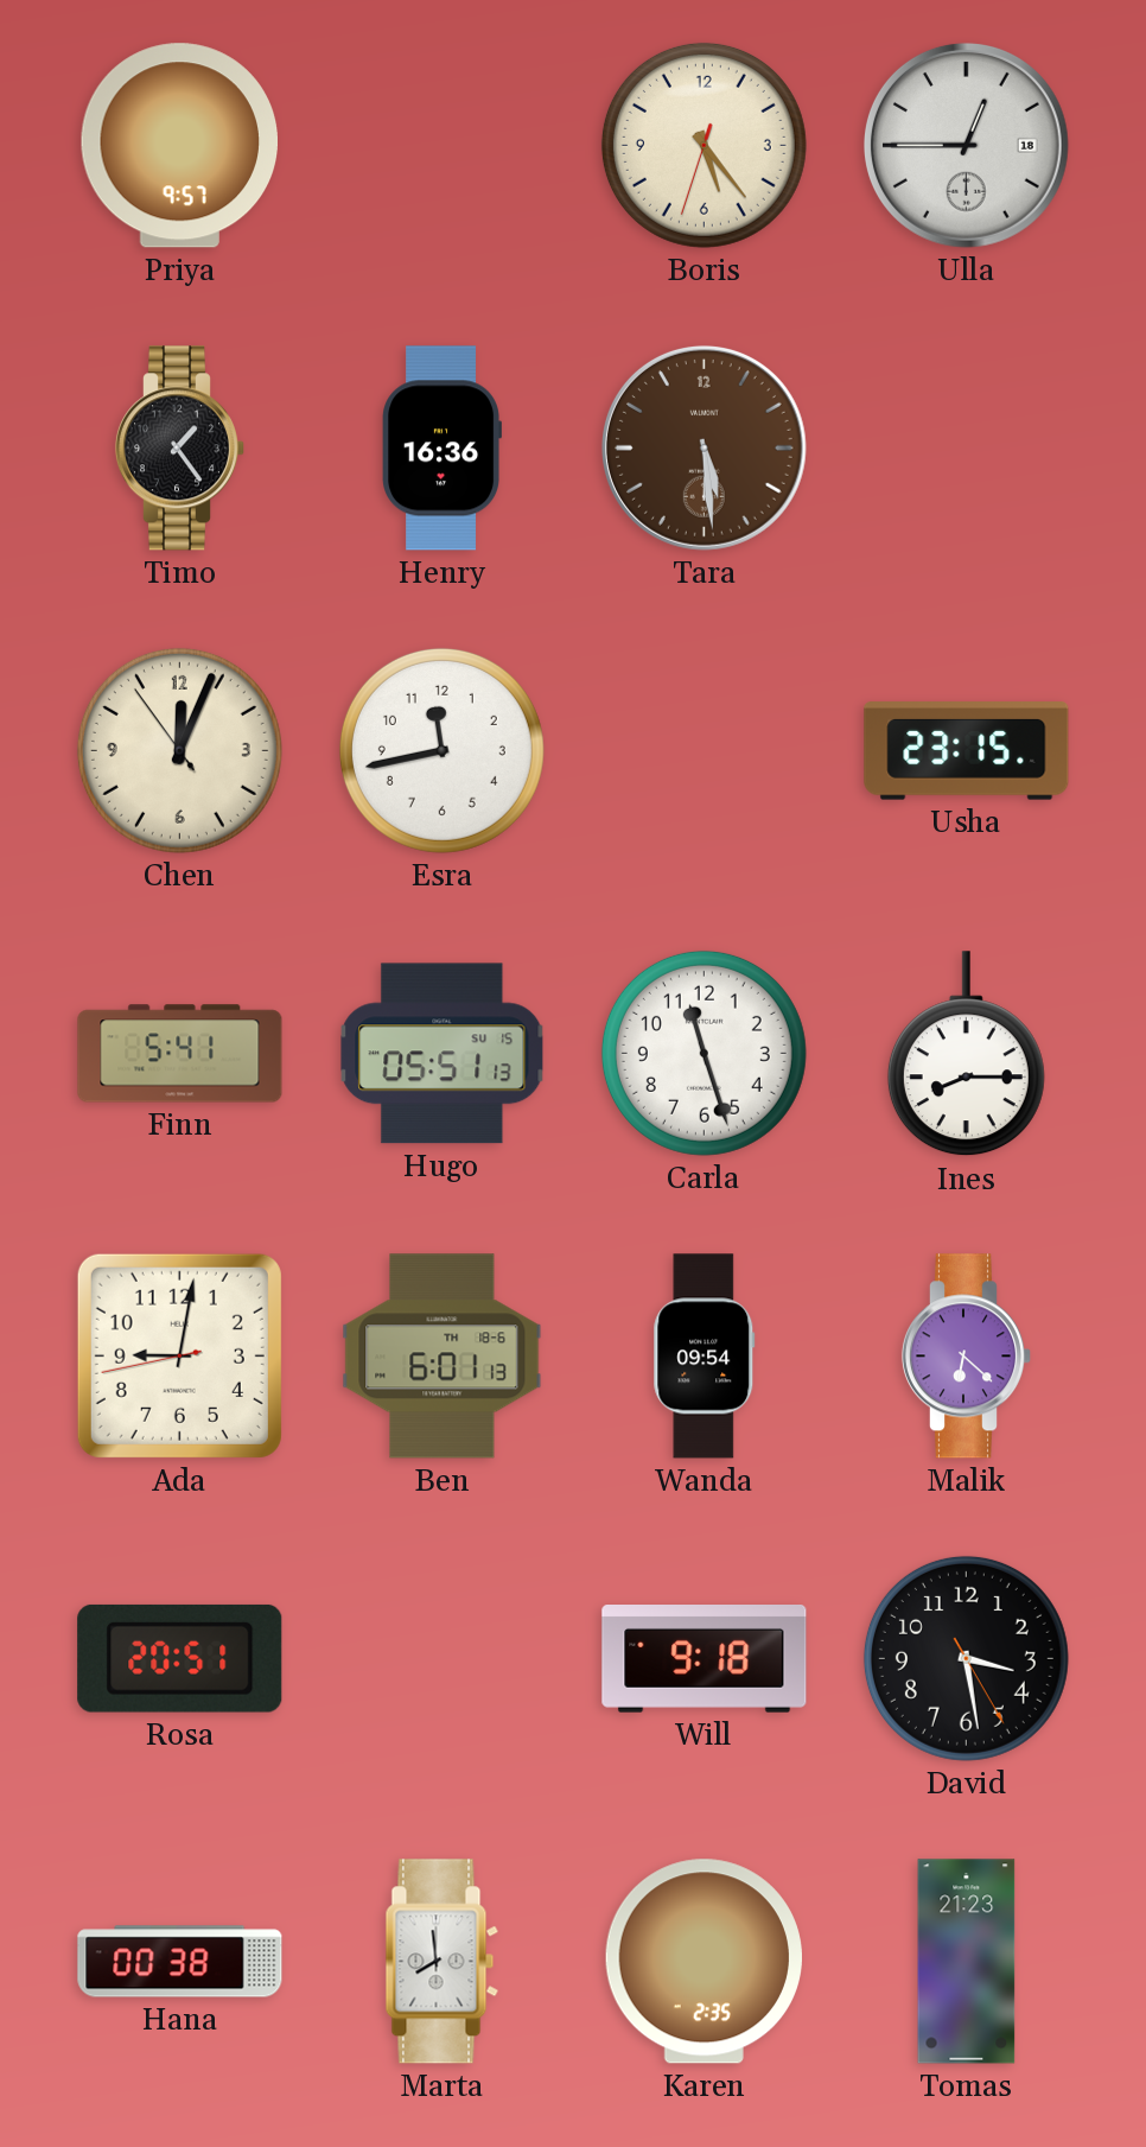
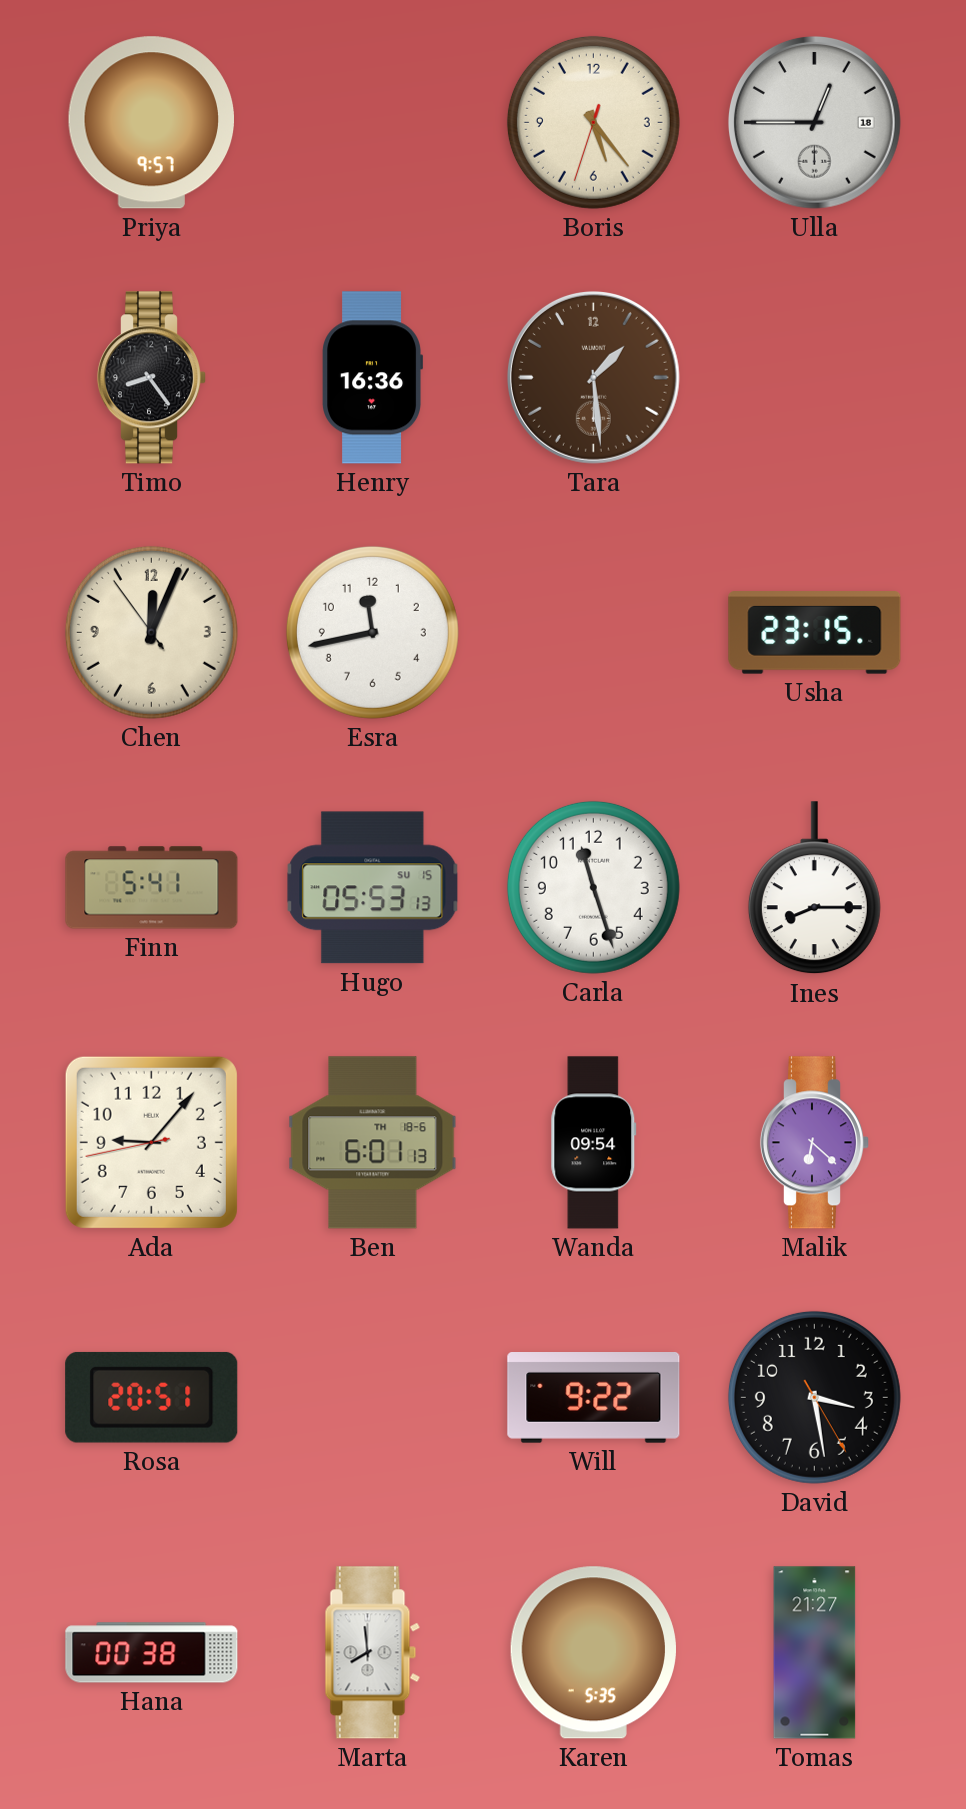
Timo: 1:24 -> 8:24
Tara: 5:29 -> 1:29
Hugo: 05:51 -> 05:53
Ada: 9:01 -> 9:06
Will: 9:18 -> 9:22
Karen: 2:35 -> 5:35
Tomas: 21:23 -> 21:27
